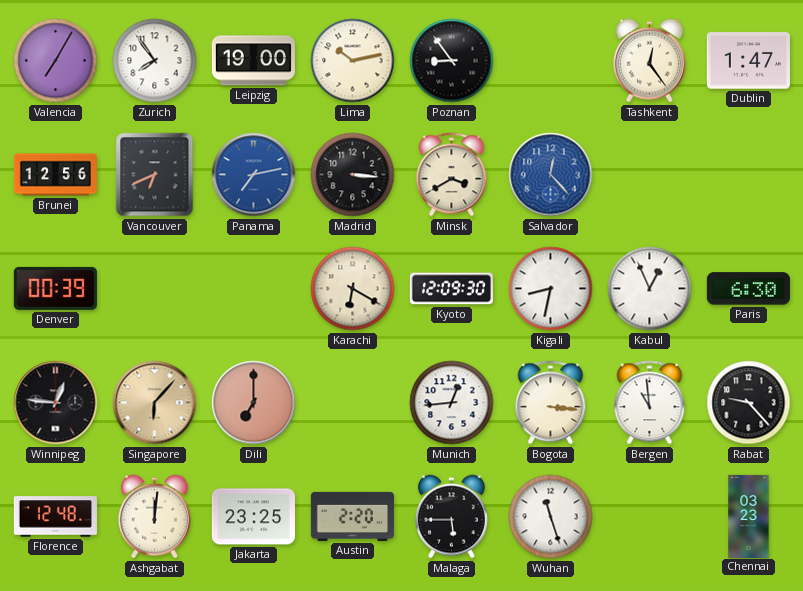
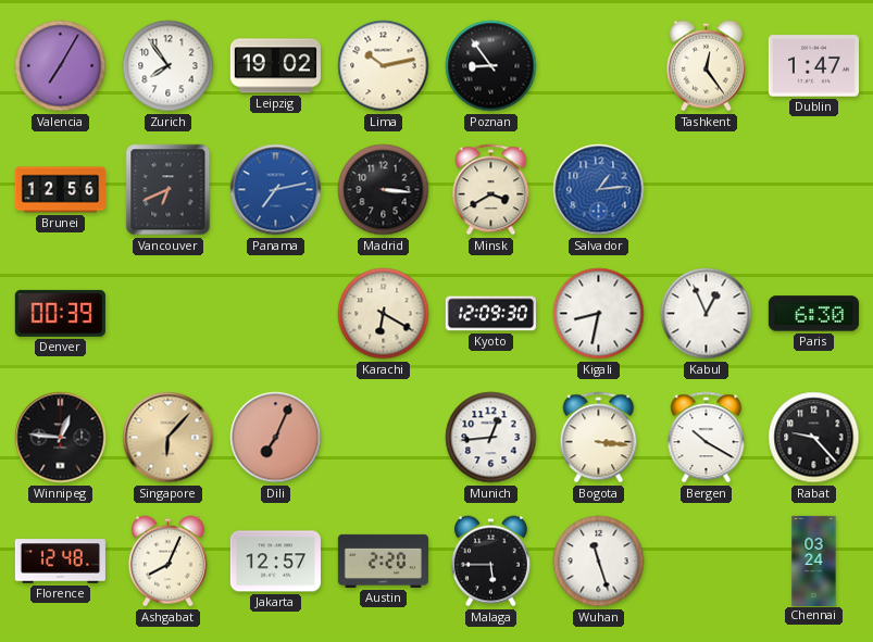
Leipzig: 19:00 -> 19:02
Salvador: 12:23 -> 1:14
Dili: 7:00 -> 7:04
Bergen: 10:59 -> 10:20
Ashgabat: 12:01 -> 8:04
Jakarta: 23:25 -> 12:57
Chennai: 03:23 -> 03:24
